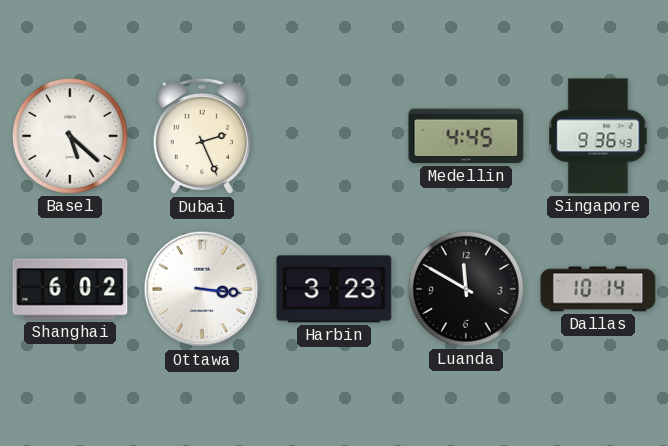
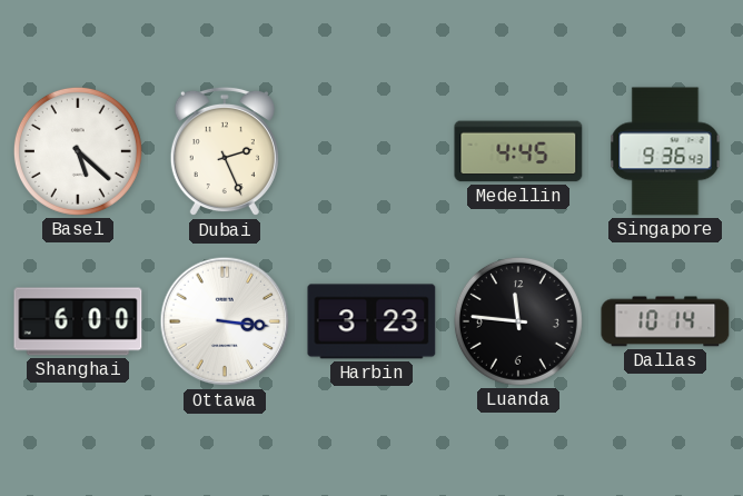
Shanghai: 6:02 -> 6:00
Luanda: 11:50 -> 11:46
